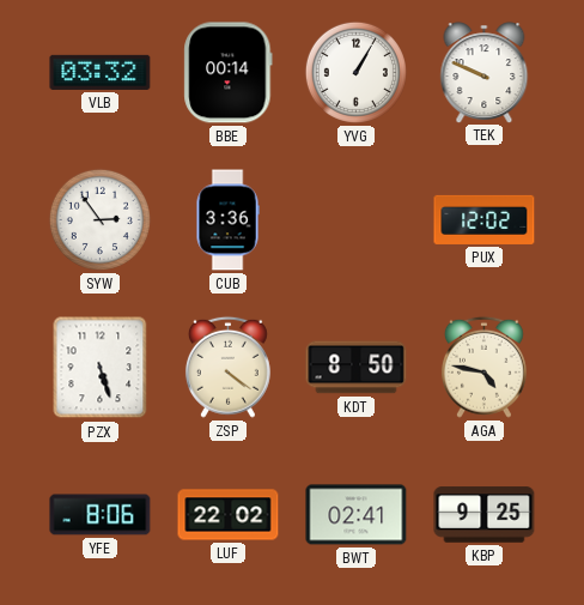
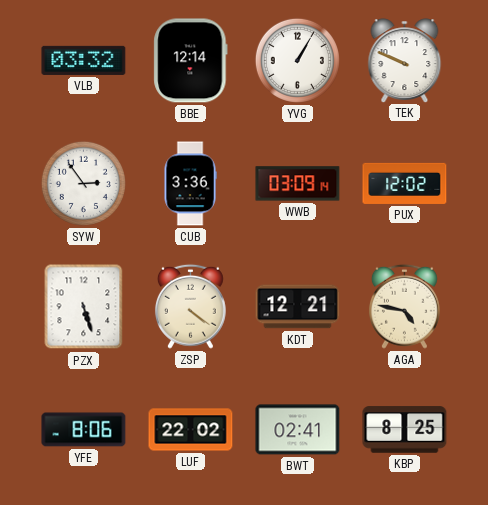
BBE: 00:14 -> 12:14
WWB: none -> 03:09
KDT: 8:50 -> 12:21
KBP: 9:25 -> 8:25
